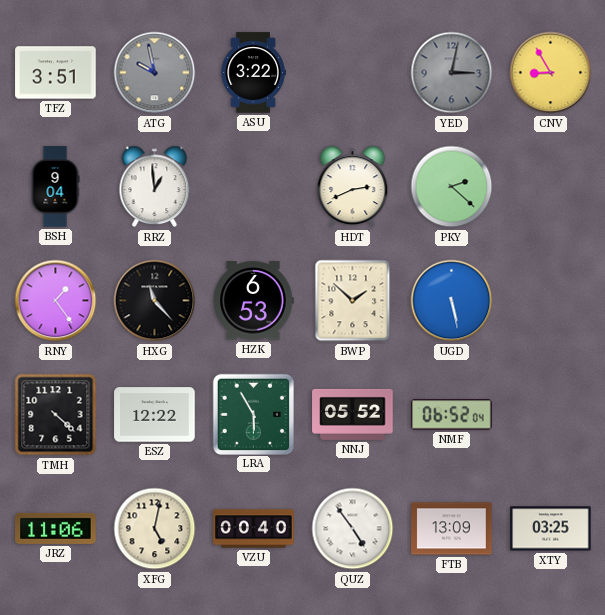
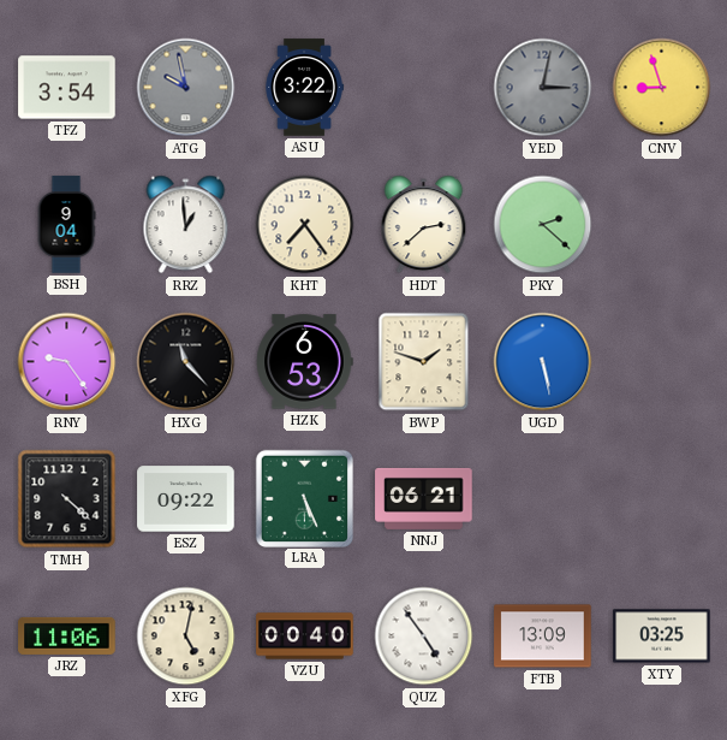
TFZ: 3:51 -> 3:54
CNV: 8:55 -> 8:57
KHT: none -> 7:24
HDT: 2:41 -> 2:38
RNY: 1:24 -> 9:24
BWP: 1:52 -> 1:48
ESZ: 12:22 -> 09:22
LRA: 5:55 -> 5:26
NNJ: 05:52 -> 06:21
NMF: 06:52 -> none
